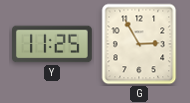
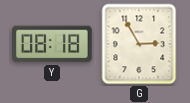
Y: 11:25 -> 08:18
